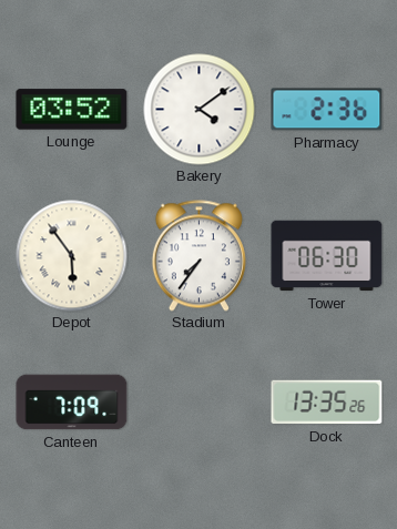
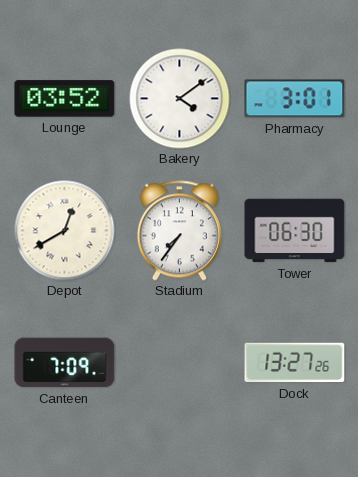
Pharmacy: 2:36 -> 3:01
Depot: 5:54 -> 12:40
Dock: 13:35 -> 13:27
